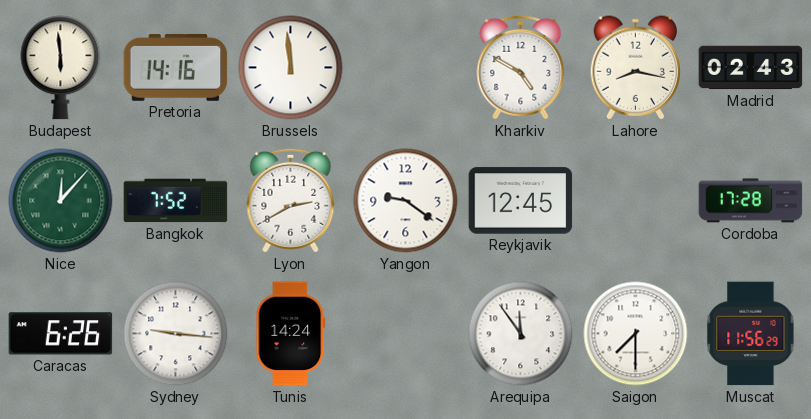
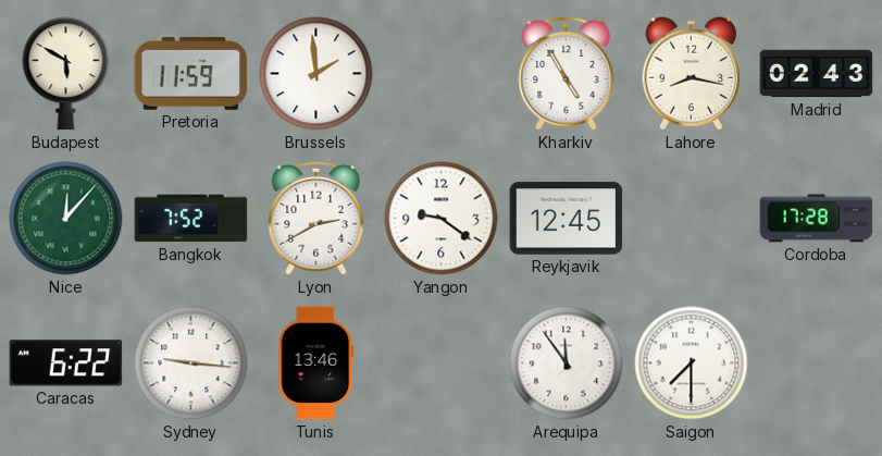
Budapest: 5:59 -> 5:50
Pretoria: 14:16 -> 11:59
Brussels: 11:59 -> 1:59
Kharkiv: 4:50 -> 4:55
Caracas: 6:26 -> 6:22
Tunis: 14:24 -> 13:46
Muscat: 11:56 -> none
